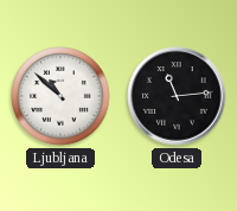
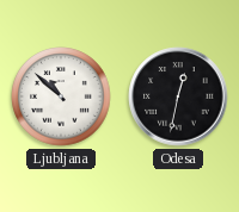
Odesa: 11:14 -> 12:32
